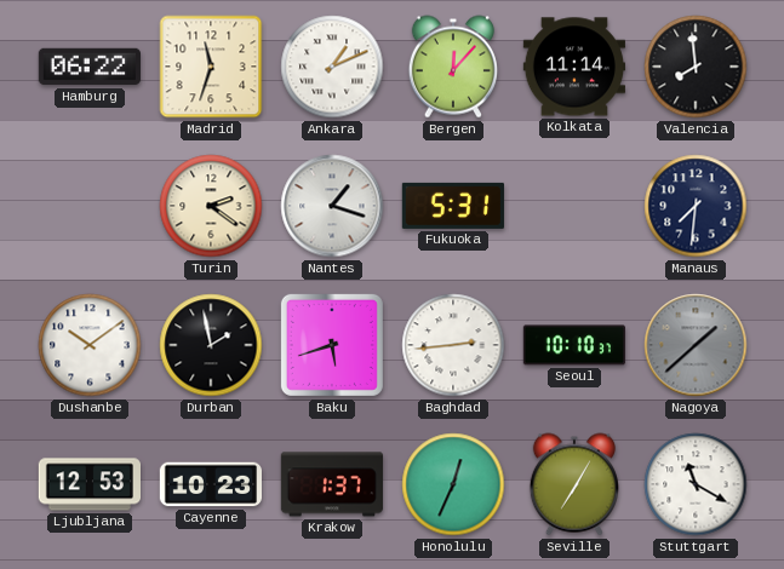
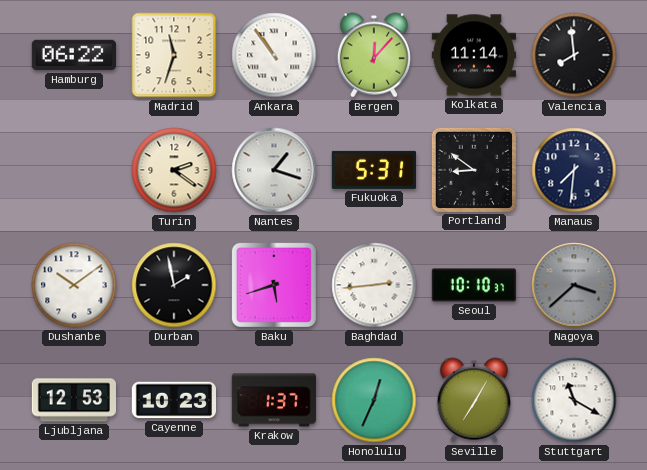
Ankara: 1:11 -> 10:54
Portland: none -> 8:51
Nagoya: 1:38 -> 3:38
